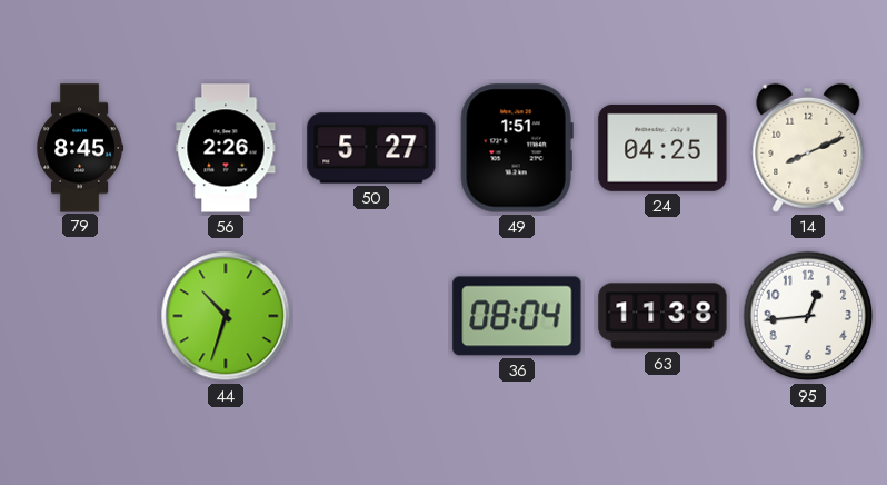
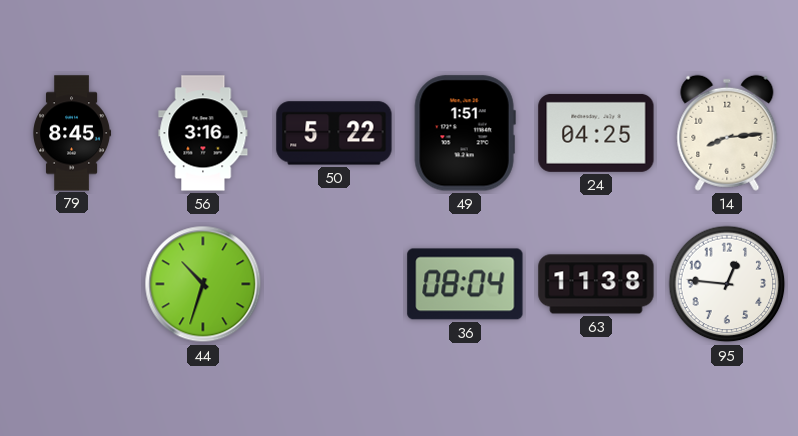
56: 2:26 -> 3:16
50: 5:27 -> 5:22
14: 8:11 -> 8:14
95: 12:44 -> 12:46
